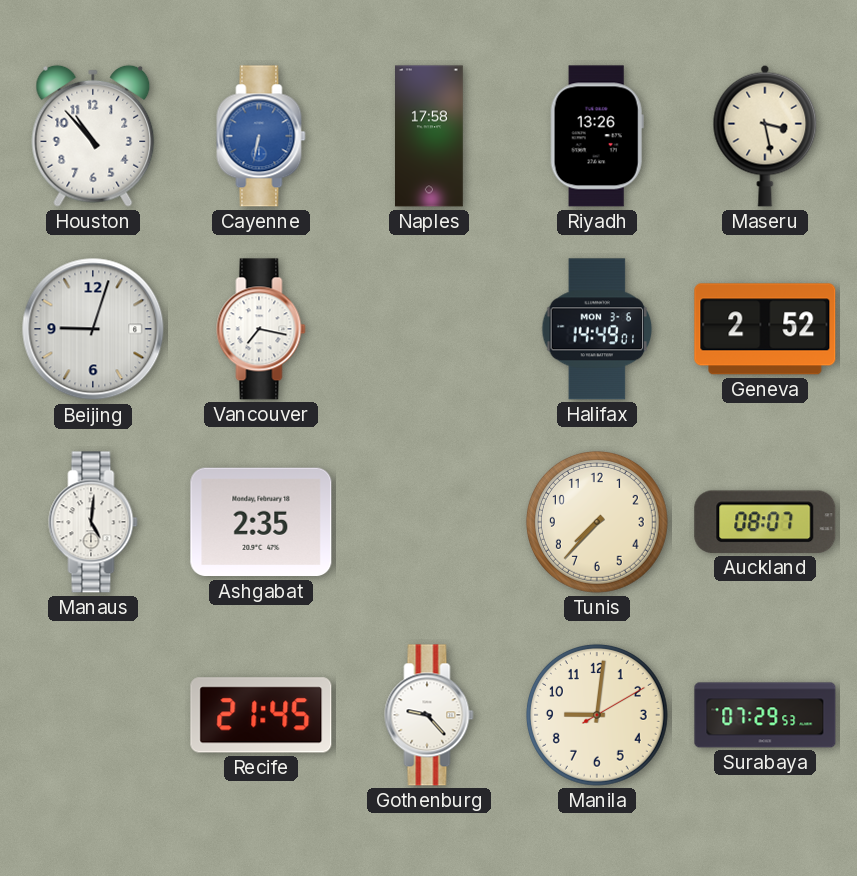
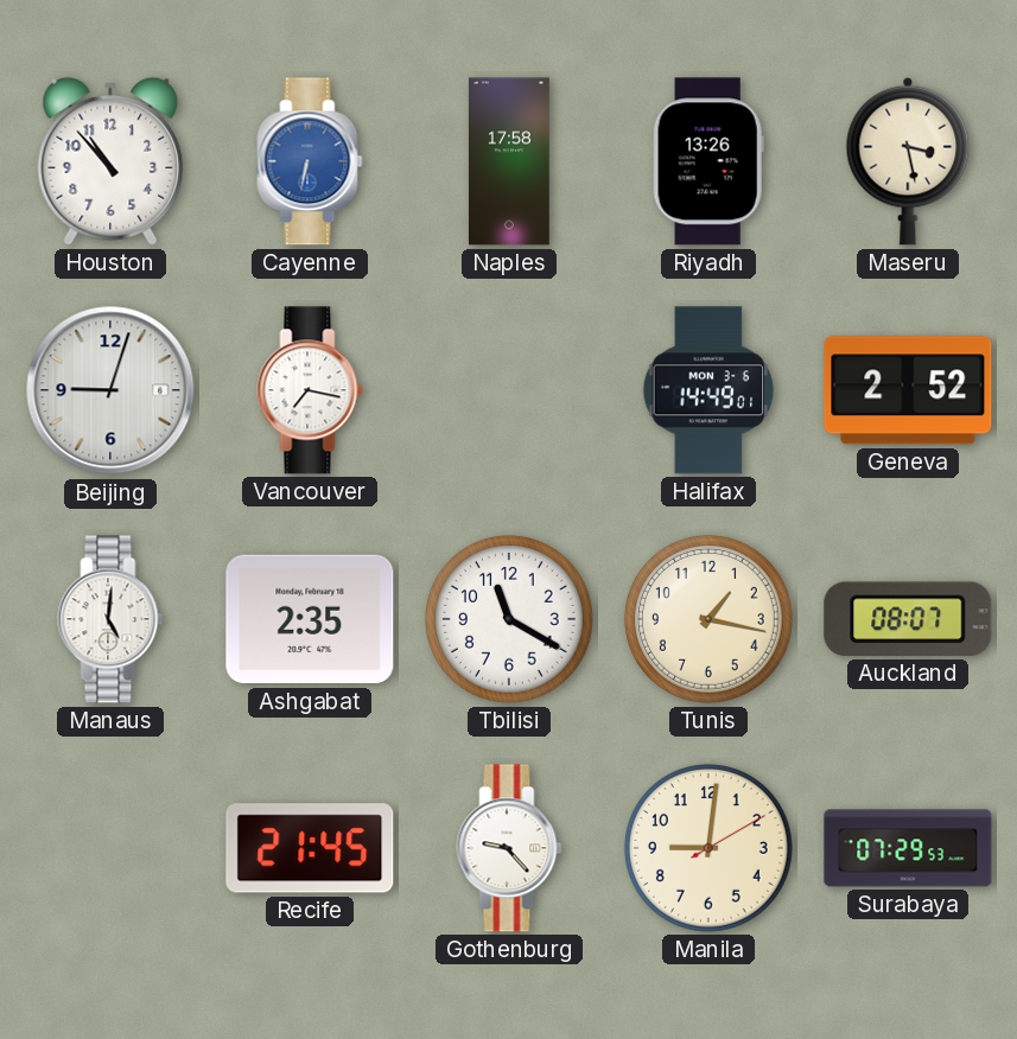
Tbilisi: none -> 11:20
Tunis: 7:37 -> 1:17
